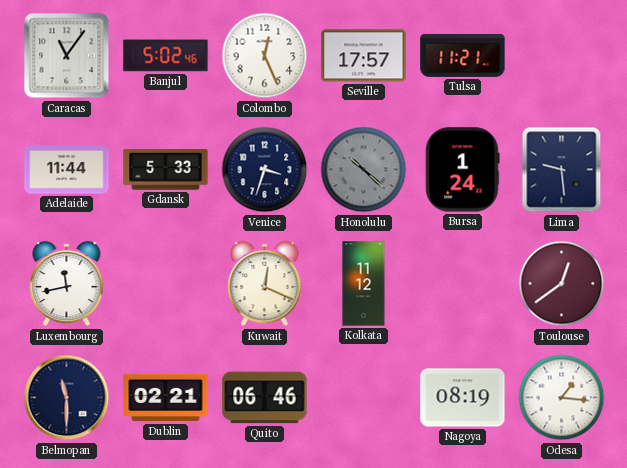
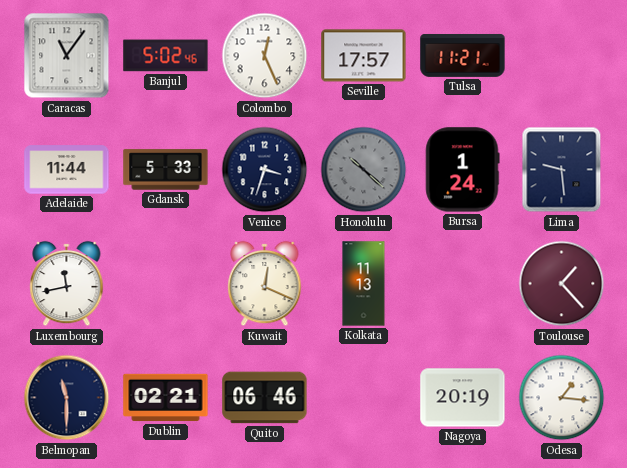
Kolkata: 11:12 -> 11:13
Toulouse: 12:39 -> 1:23
Nagoya: 08:19 -> 20:19
